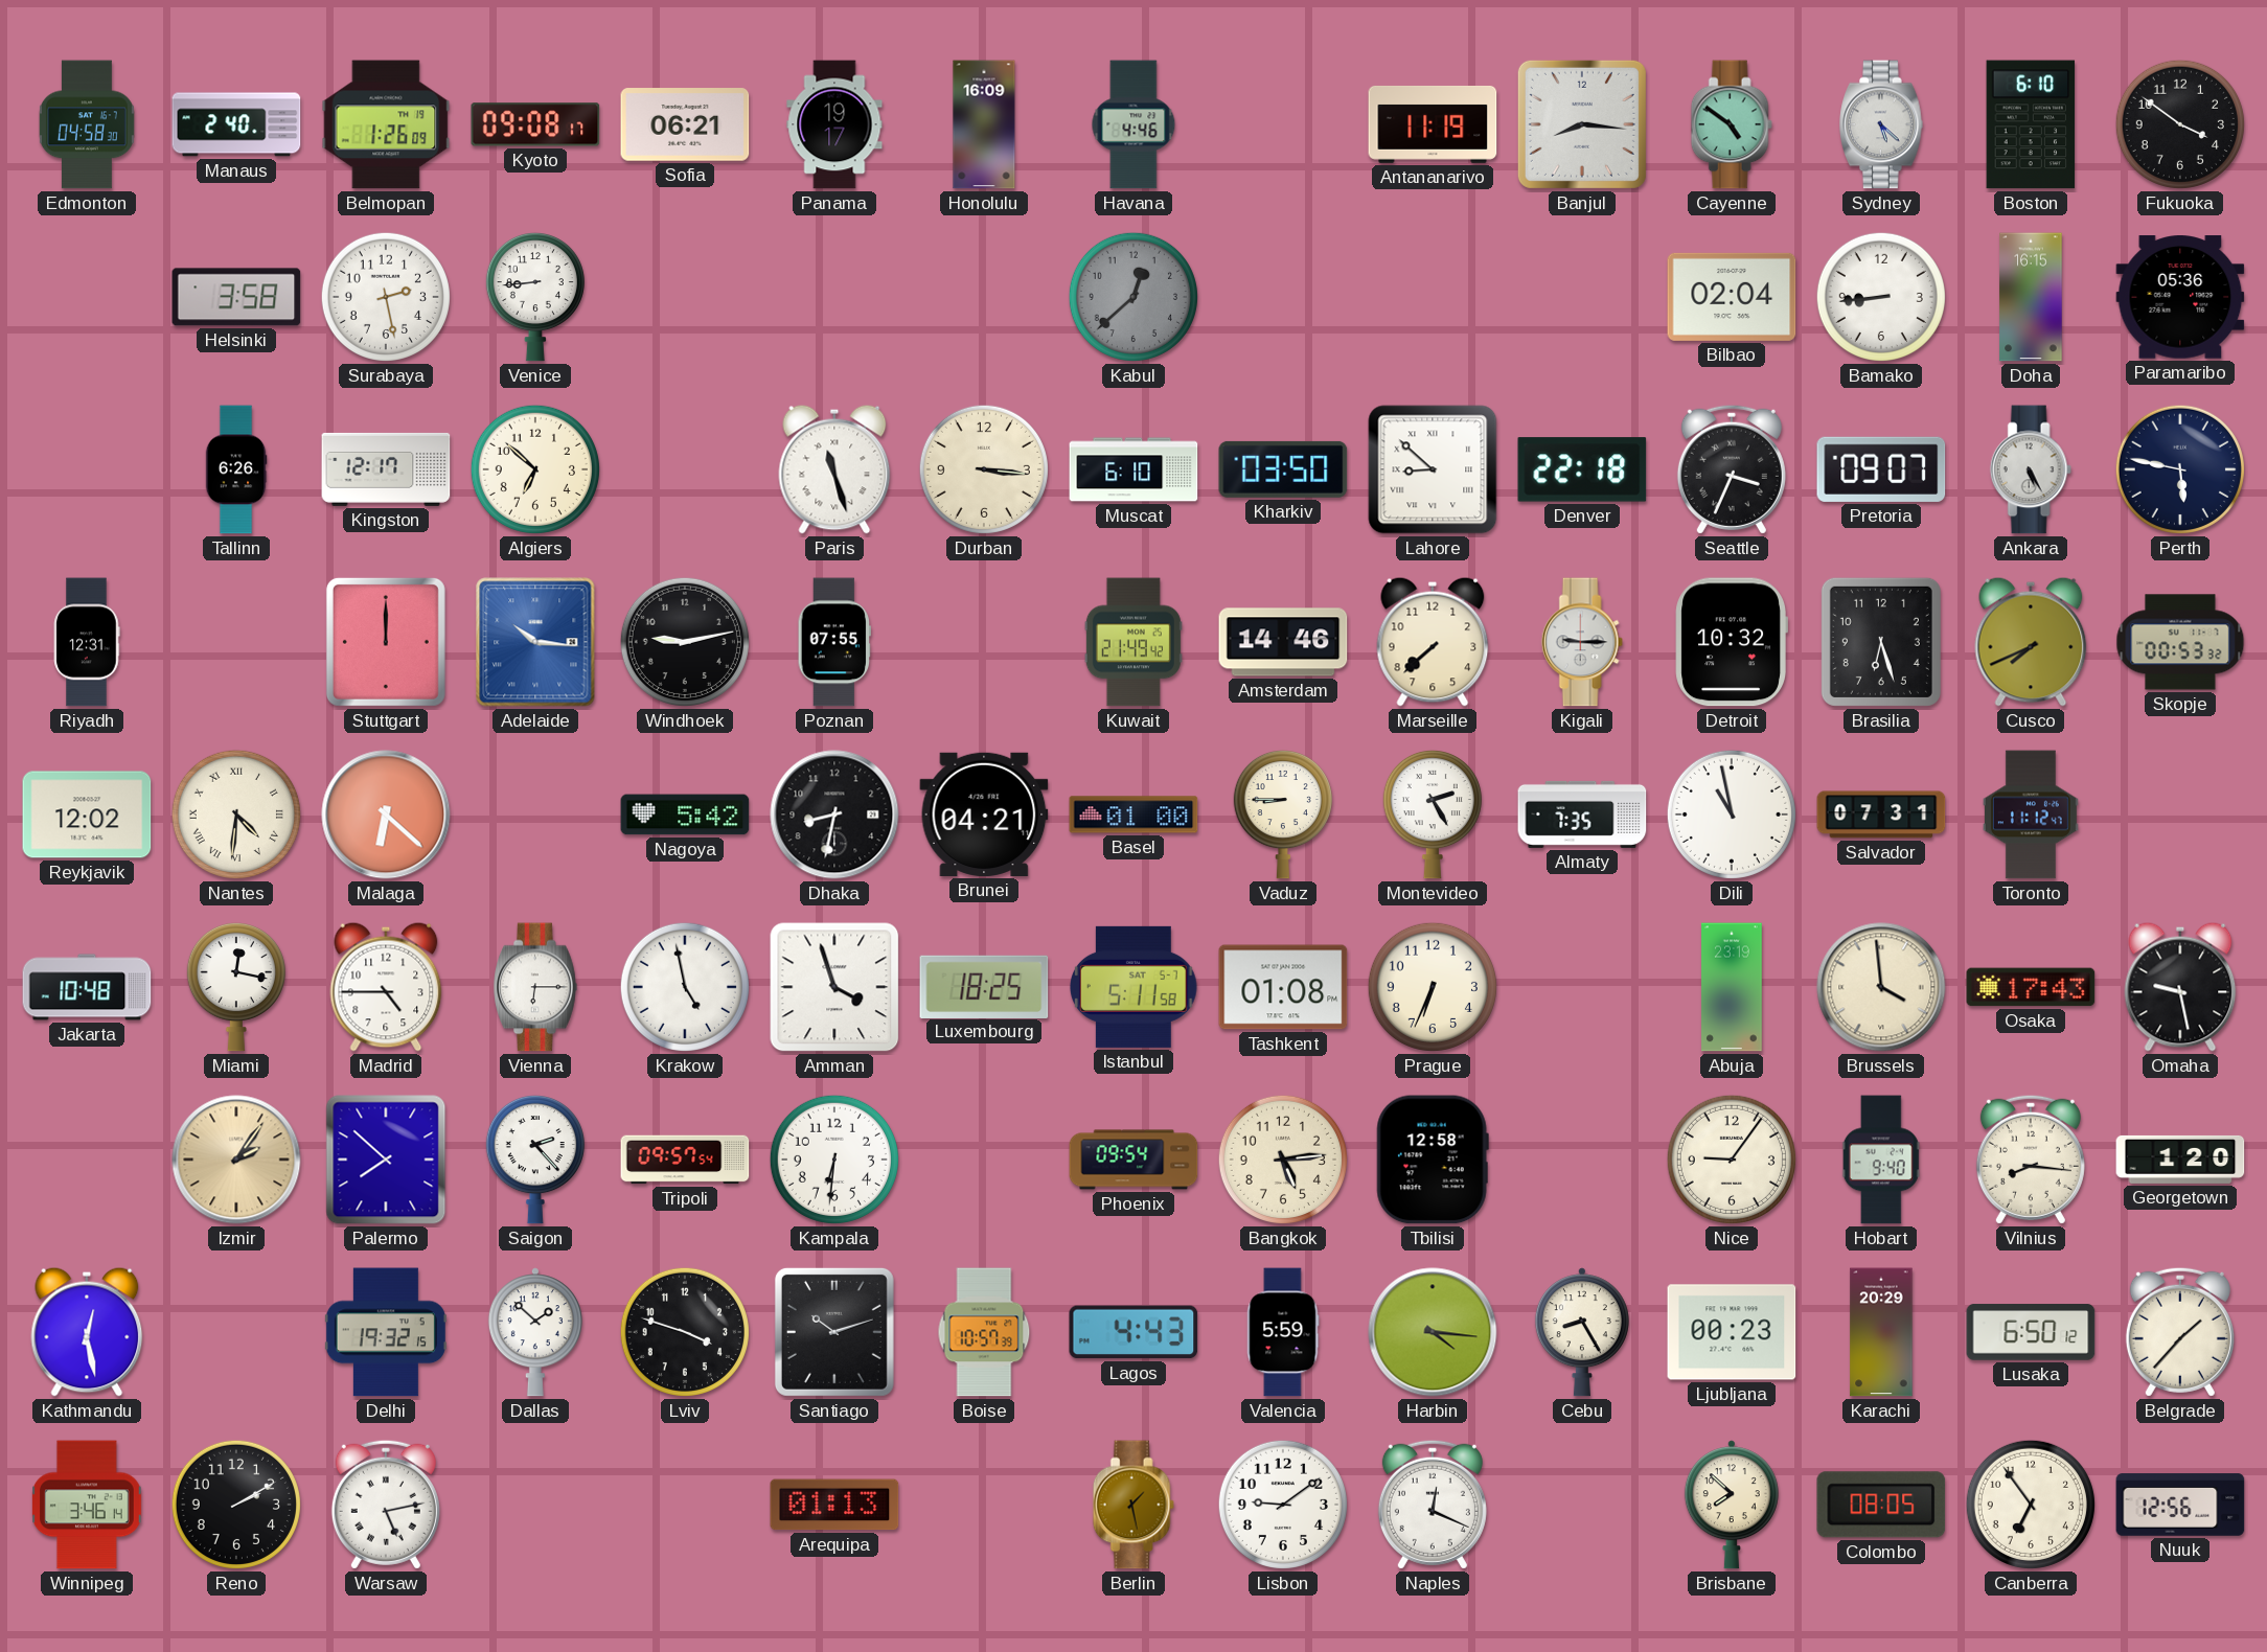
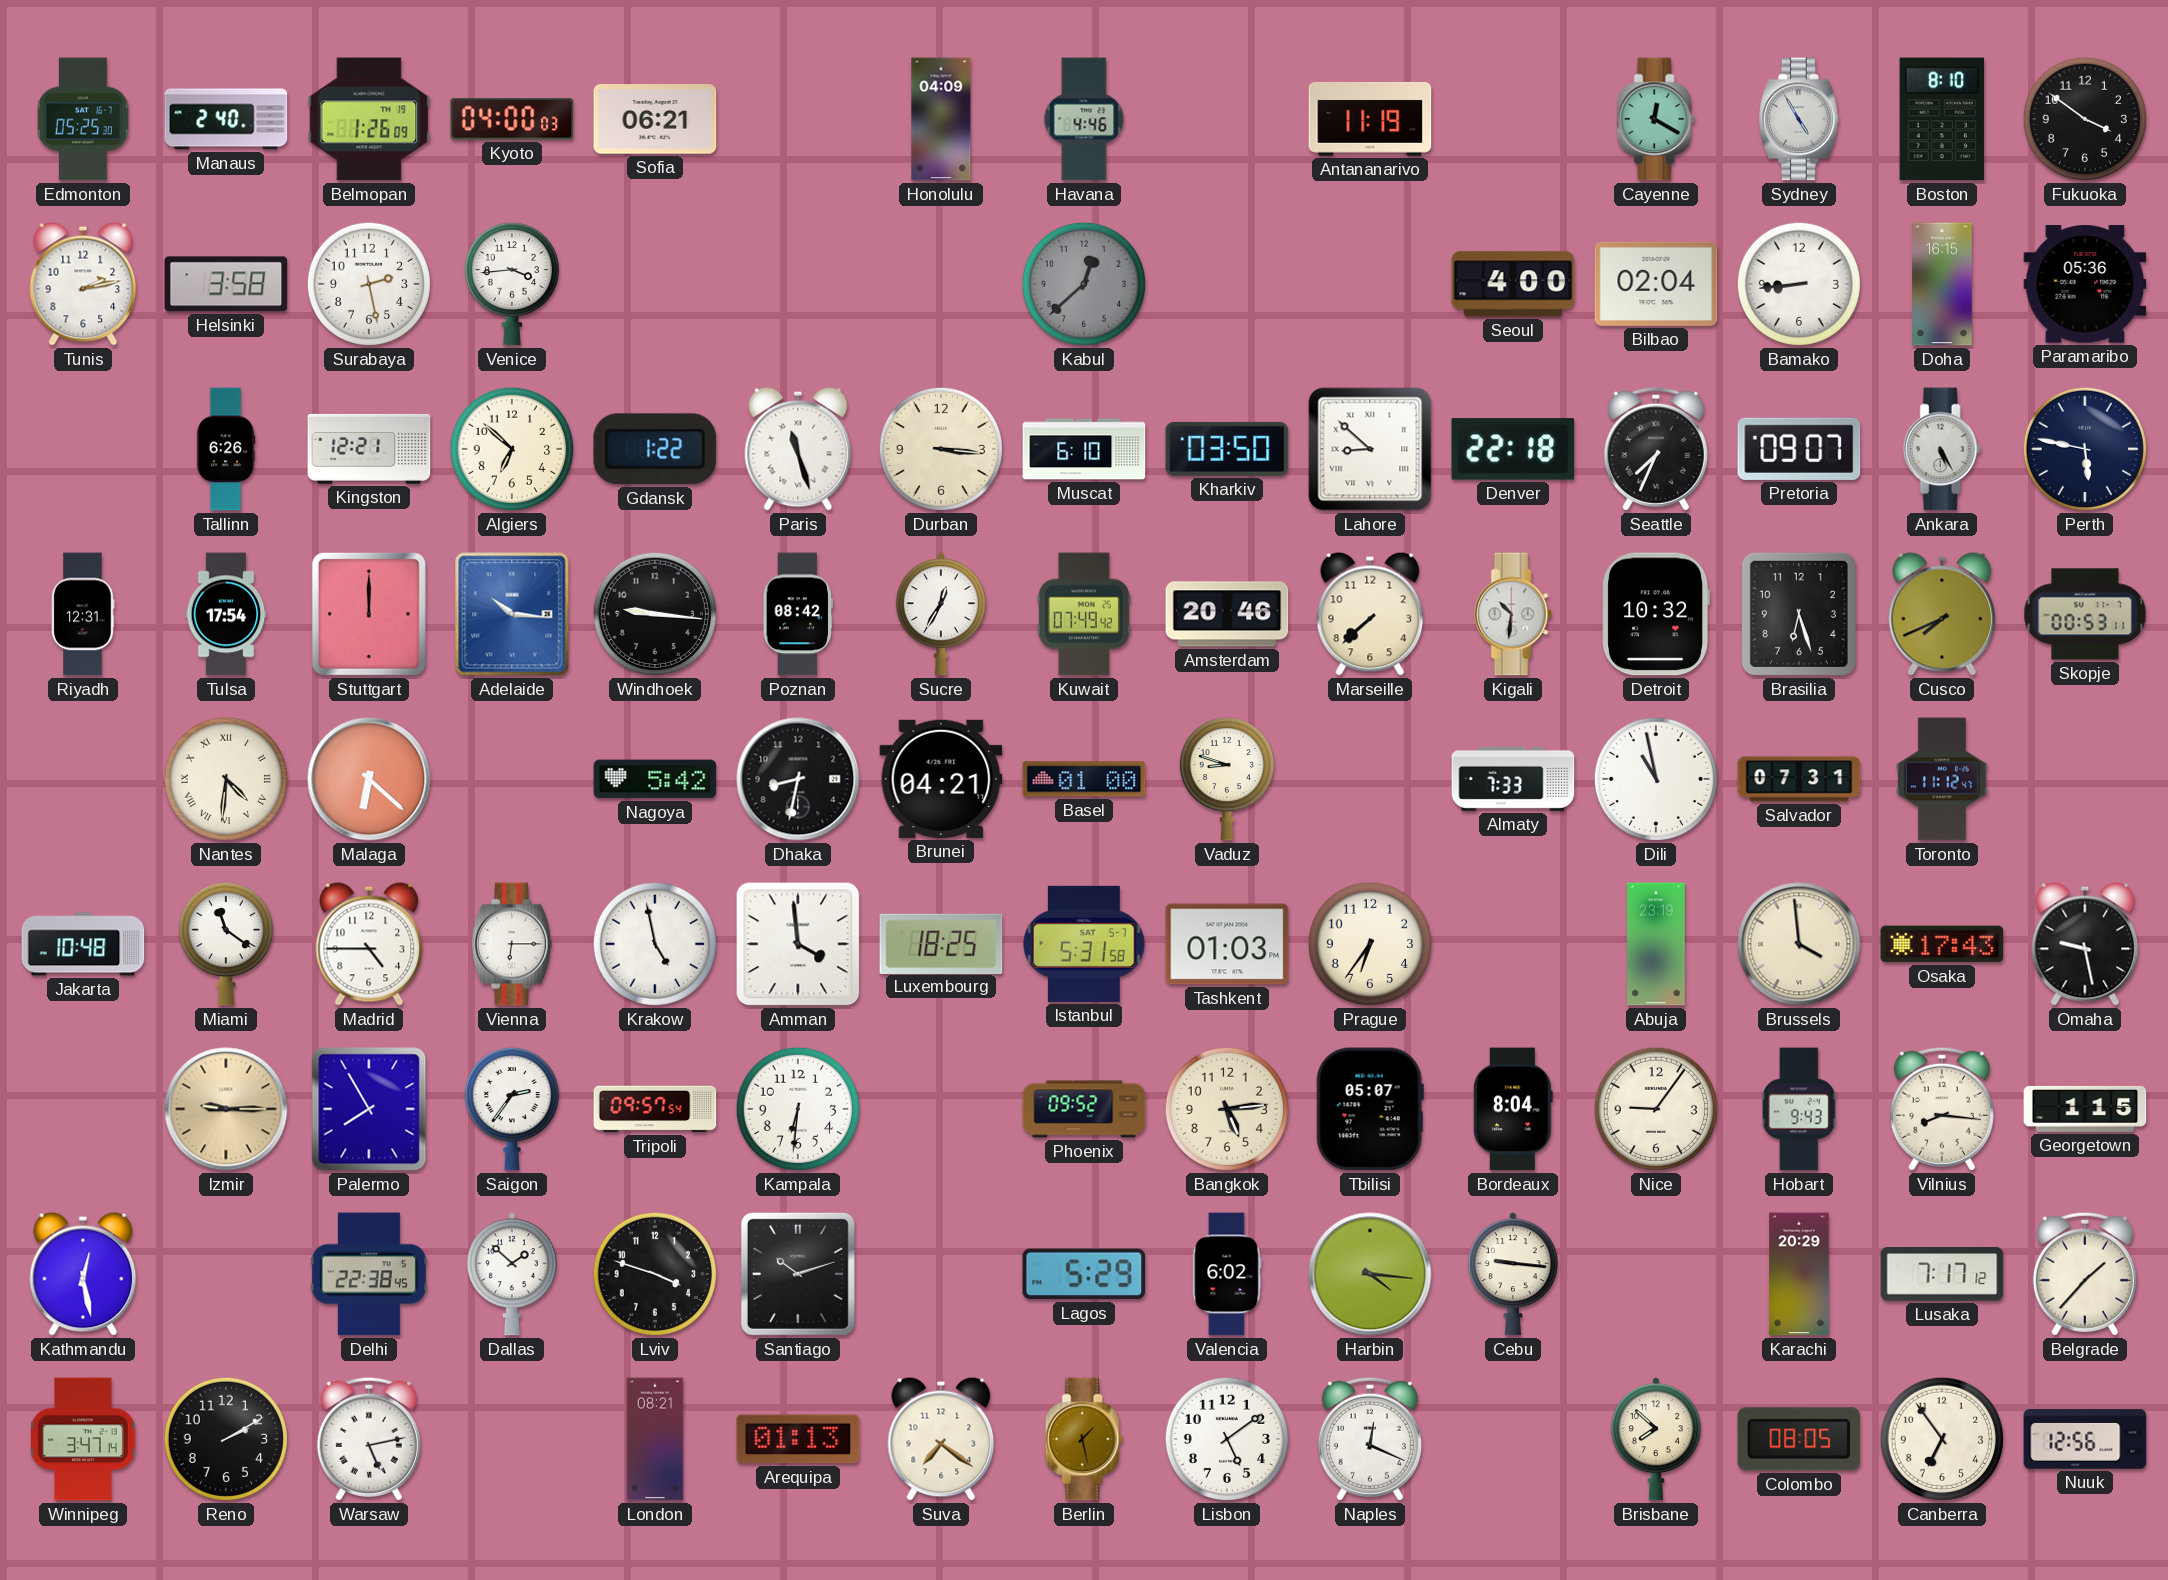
Edmonton: 04:58 -> 05:25
Kyoto: 09:08 -> 04:00
Panama: 19:17 -> none
Honolulu: 16:09 -> 04:09
Banjul: 8:16 -> none
Cayenne: 4:51 -> 12:20
Sydney: 5:22 -> 4:55
Boston: 6:10 -> 8:10
Tunis: none -> 2:13
Venice: 8:44 -> 3:44
Seoul: none -> 4:00
Kingston: 12:17 -> 12:21
Gdansk: none -> 1:22
Seattle: 3:34 -> 7:34
Tulsa: none -> 17:54
Windhoek: 9:13 -> 9:16
Poznan: 07:55 -> 08:42
Sucre: none -> 12:35
Kuwait: 21:49 -> 07:49
Amsterdam: 14:46 -> 20:46
Kigali: 9:15 -> 10:31
Skopje: 00:53:32 -> 00:53:11
Reykjavik: 12:02 -> none
Vaduz: 8:45 -> 8:48
Montevideo: 2:25 -> none
Almaty: 7:35 -> 7:33
Miami: 12:17 -> 11:21
Amman: 3:57 -> 3:59
Istanbul: 5:11 -> 5:31
Tashkent: 01:08 -> 01:03
Prague: 6:34 -> 6:36
Izmir: 2:06 -> 9:15
Palermo: 7:52 -> 7:55
Saigon: 2:23 -> 2:36
Phoenix: 09:54 -> 09:52
Tbilisi: 12:58 -> 05:07
Bordeaux: none -> 8:04
Hobart: 9:40 -> 9:43
Georgetown: 1:20 -> 1:15
Delhi: 19:32 -> 22:38
Boise: 10:57 -> none
Lagos: 4:43 -> 5:29
Valencia: 5:59 -> 6:02
Cebu: 8:25 -> 9:16
Ljubljana: 00:23 -> none
Lusaka: 6:50 -> 7:17
Winnipeg: 3:46 -> 3:47
London: none -> 08:21
Suva: none -> 7:21
Lisbon: 9:09 -> 5:09
